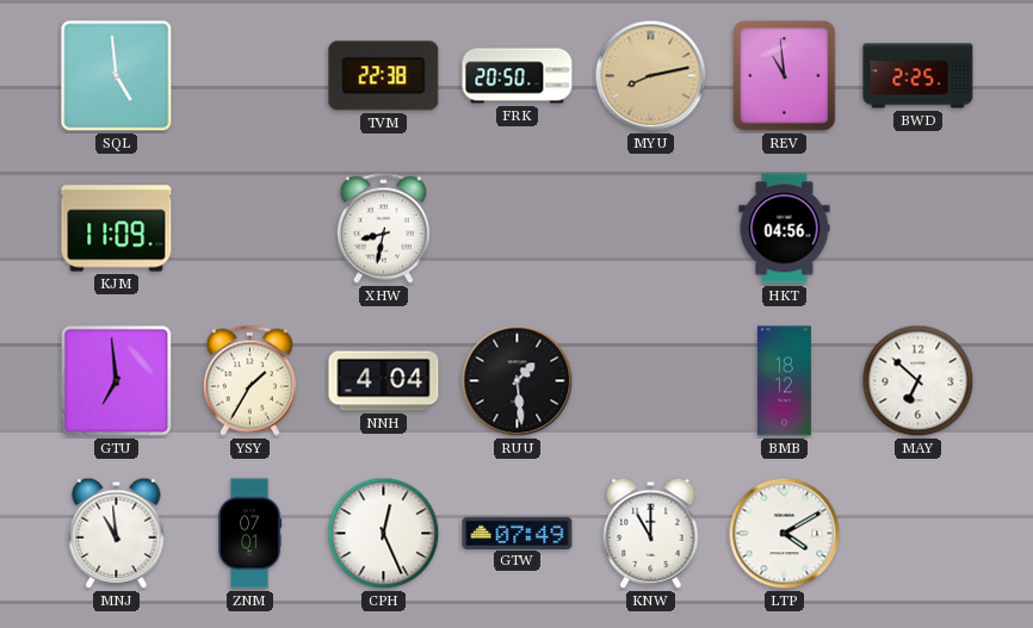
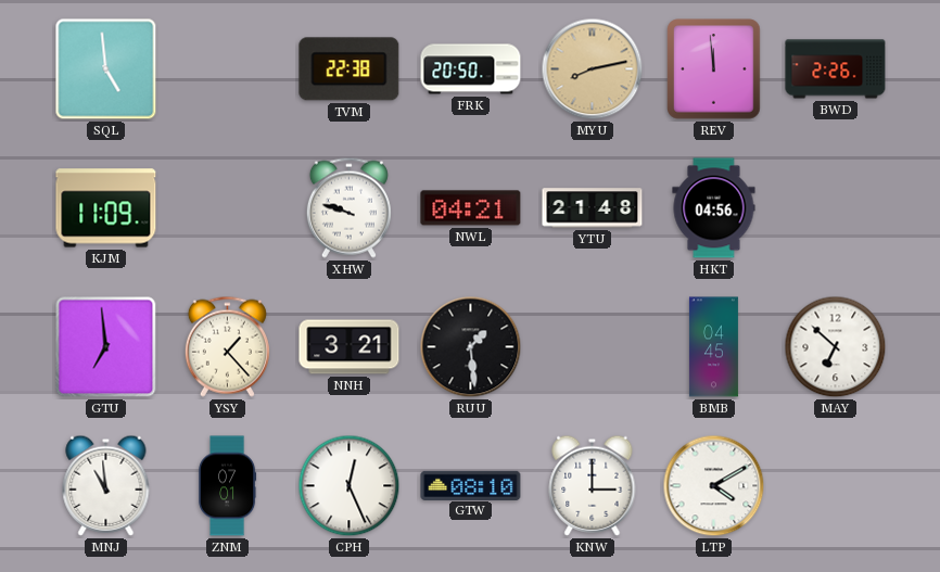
REV: 10:59 -> 11:59
BWD: 2:25 -> 2:26
XHW: 8:32 -> 9:48
NWL: none -> 04:21
YTU: none -> 21:48
YSY: 1:35 -> 1:23
NNH: 4:04 -> 3:21
BMB: 18:12 -> 04:45
GTW: 07:49 -> 08:10
KNW: 11:00 -> 3:00
